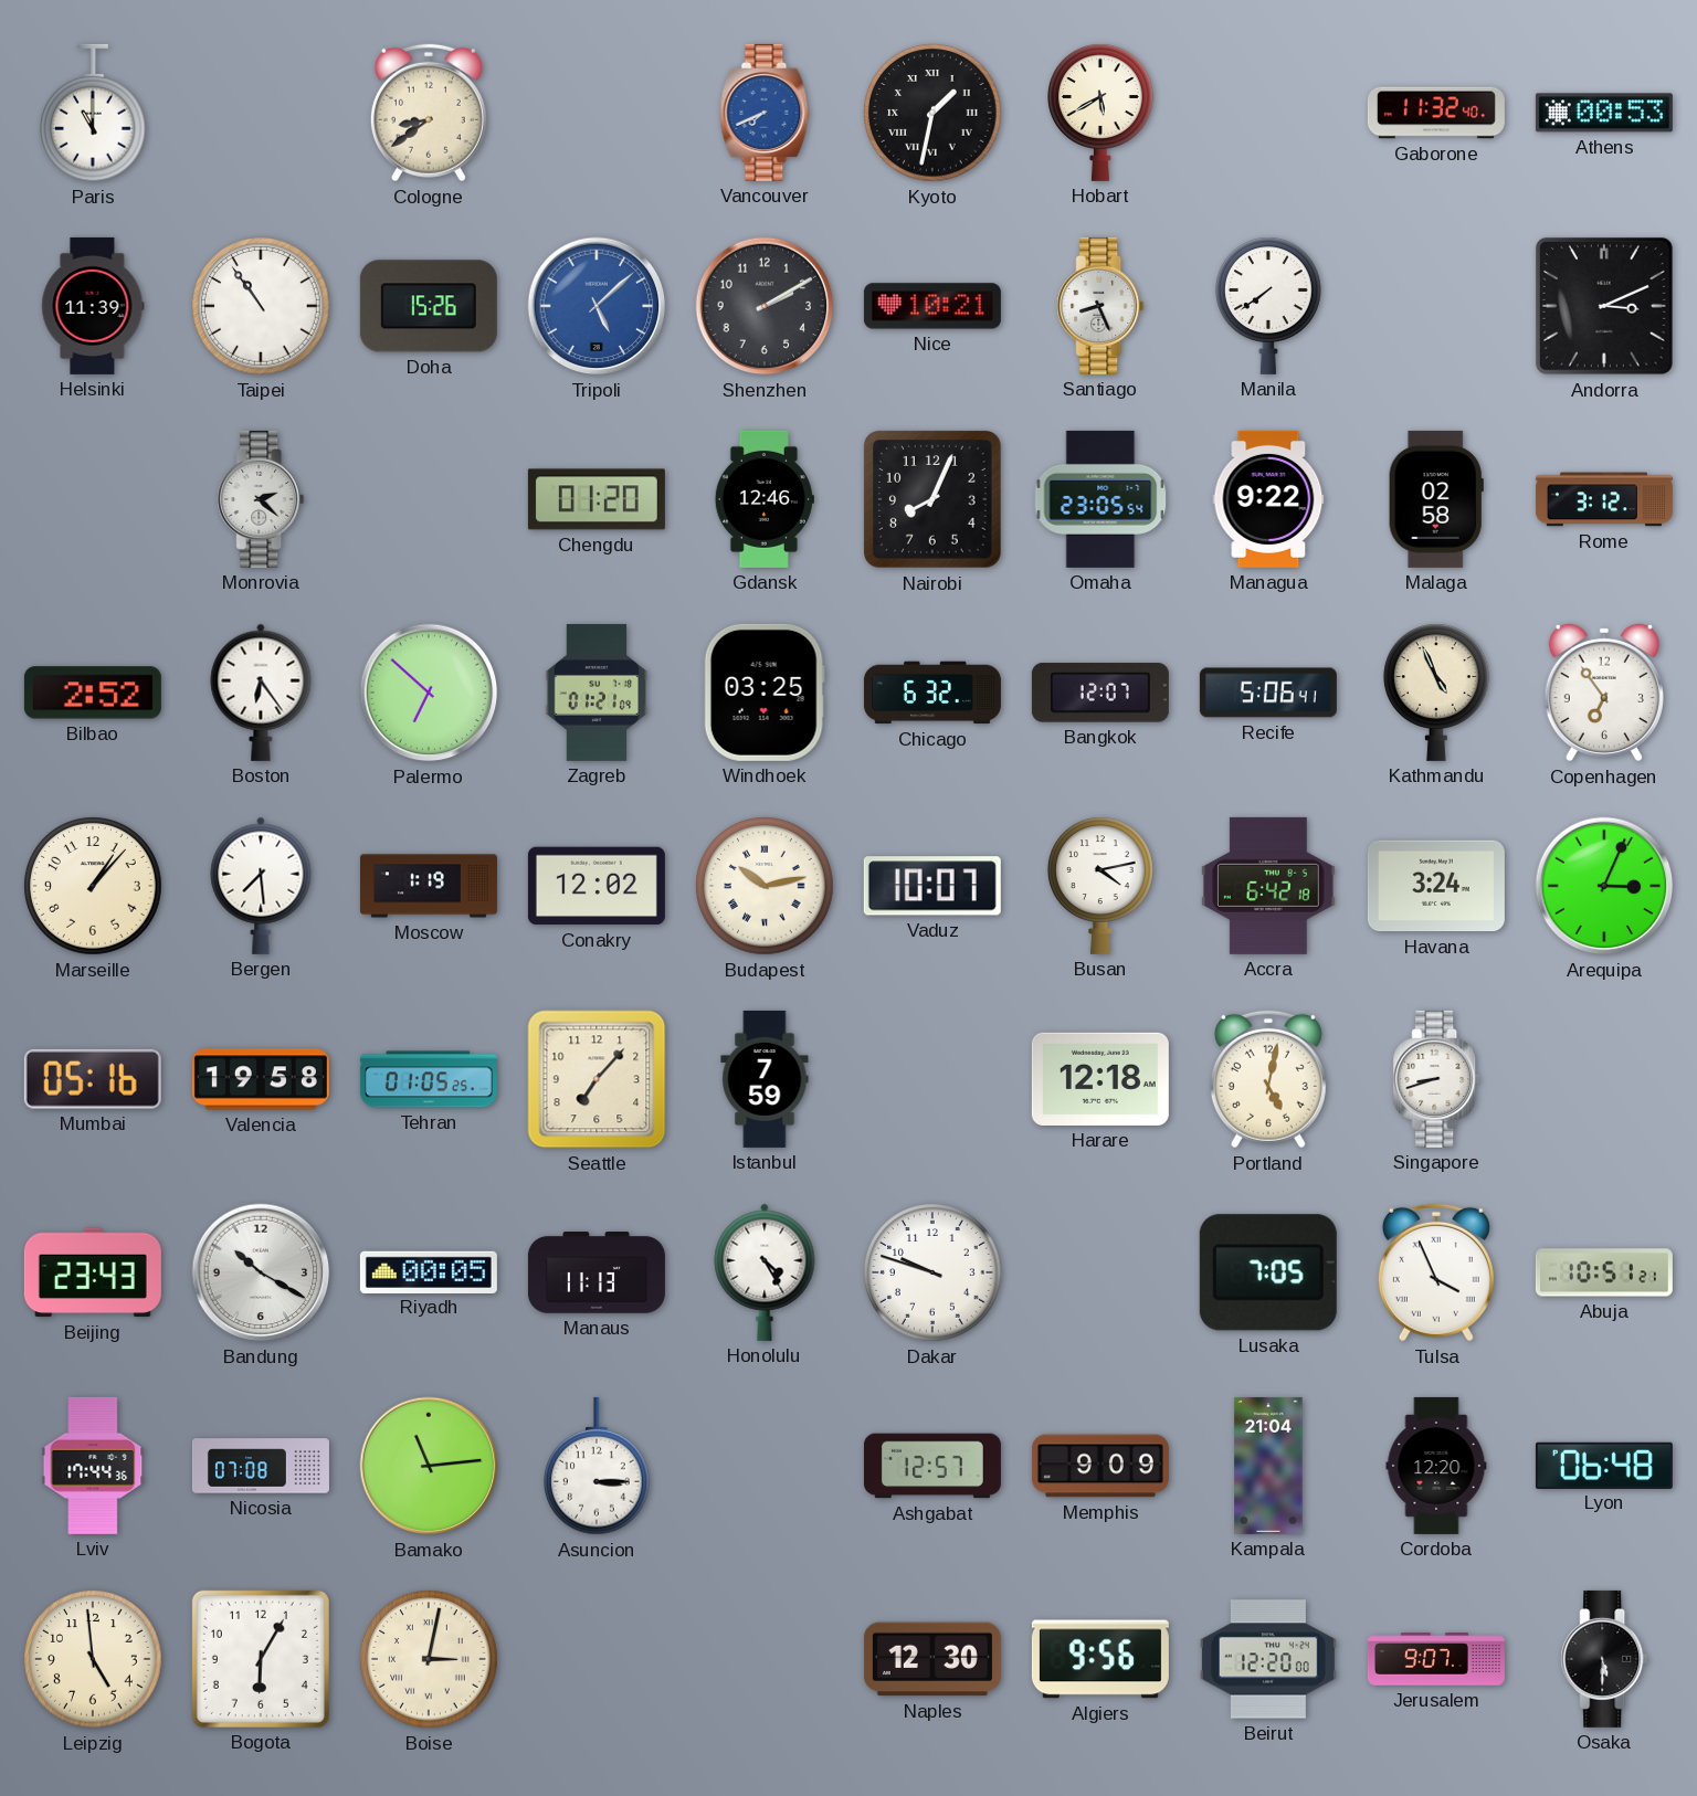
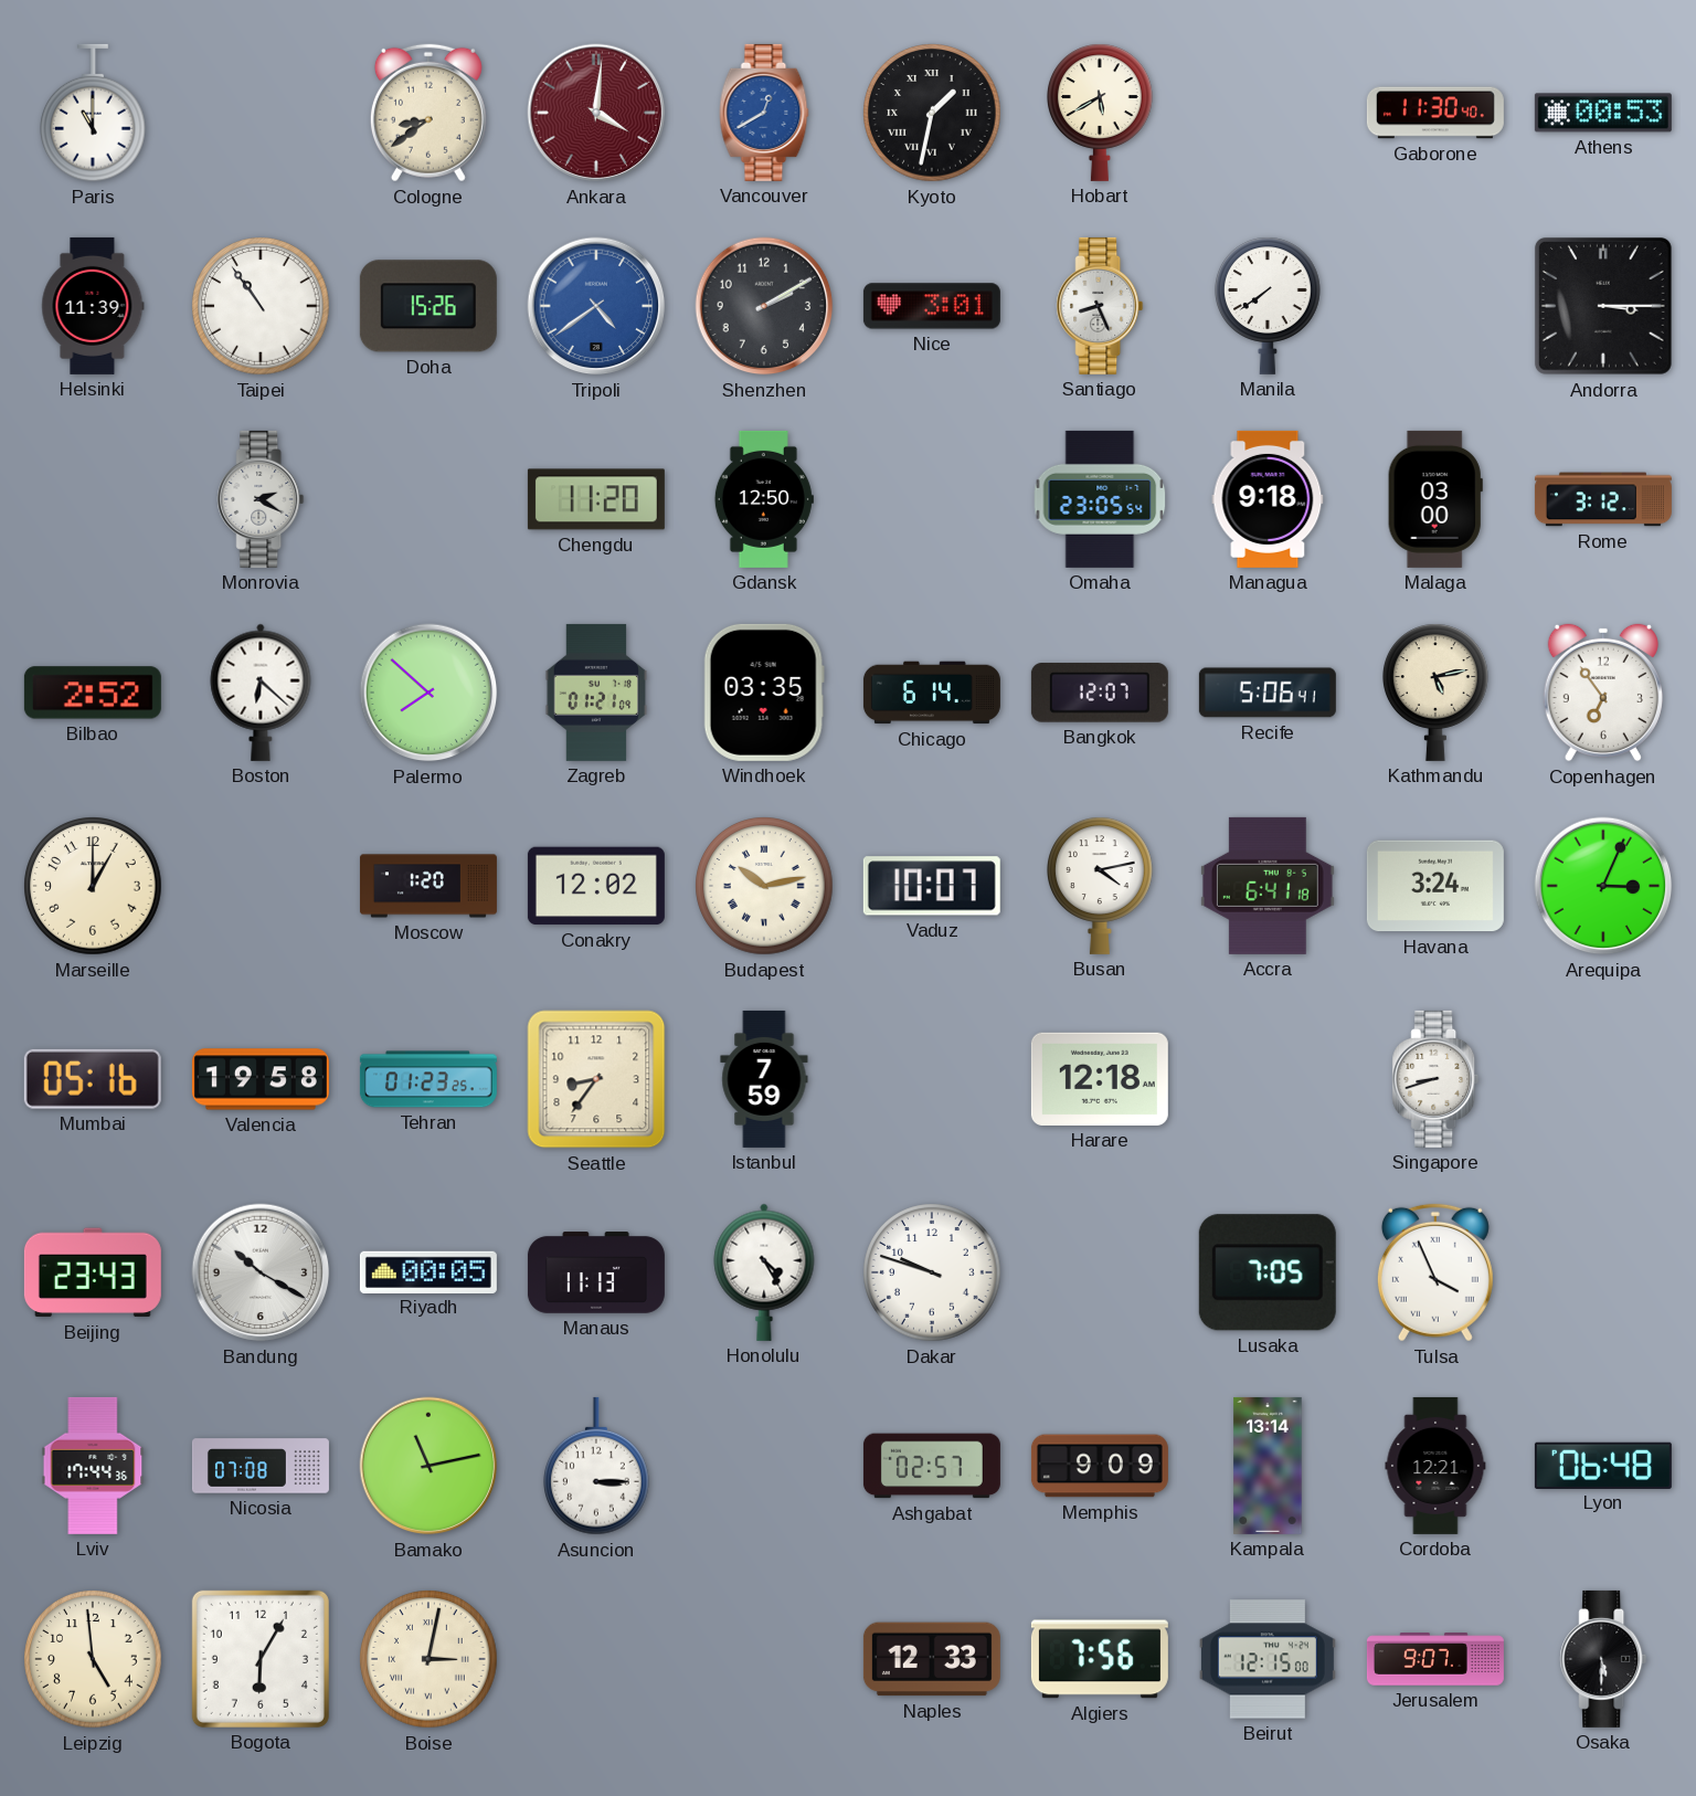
Ankara: none -> 4:01
Vancouver: 7:41 -> 12:40
Gaborone: 11:32 -> 11:30
Tripoli: 5:08 -> 4:39
Nice: 10:21 -> 3:01
Andorra: 3:11 -> 3:15
Monrovia: 2:22 -> 2:20
Chengdu: 01:20 -> 11:20
Gdansk: 12:46 -> 12:50
Nairobi: 8:04 -> none
Managua: 9:22 -> 9:18
Malaga: 02:58 -> 03:00
Boston: 6:24 -> 6:22
Palermo: 6:52 -> 7:52
Windhoek: 03:25 -> 03:35
Chicago: 6:32 -> 6:14
Kathmandu: 4:56 -> 5:13
Marseille: 1:07 -> 1:00
Bergen: 7:29 -> none
Moscow: 1:19 -> 1:20
Accra: 6:42 -> 6:41
Tehran: 01:05 -> 01:23
Seattle: 7:07 -> 8:36
Portland: 5:02 -> none
Abuja: 10:51 -> none
Bamako: 11:14 -> 11:13
Ashgabat: 12:57 -> 02:57
Kampala: 21:04 -> 13:14
Cordoba: 12:20 -> 12:21
Naples: 12:30 -> 12:33
Algiers: 9:56 -> 7:56
Beirut: 12:20 -> 12:15
